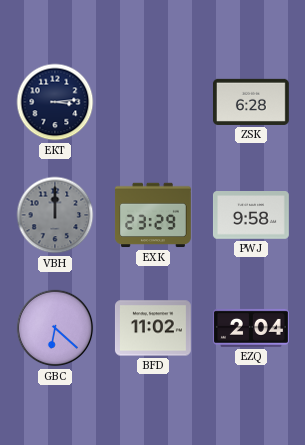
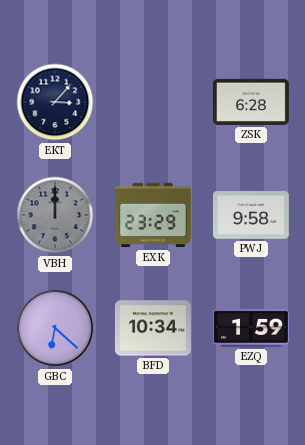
EKT: 3:14 -> 3:07
BFD: 11:02 -> 10:34
EZQ: 2:04 -> 1:59
